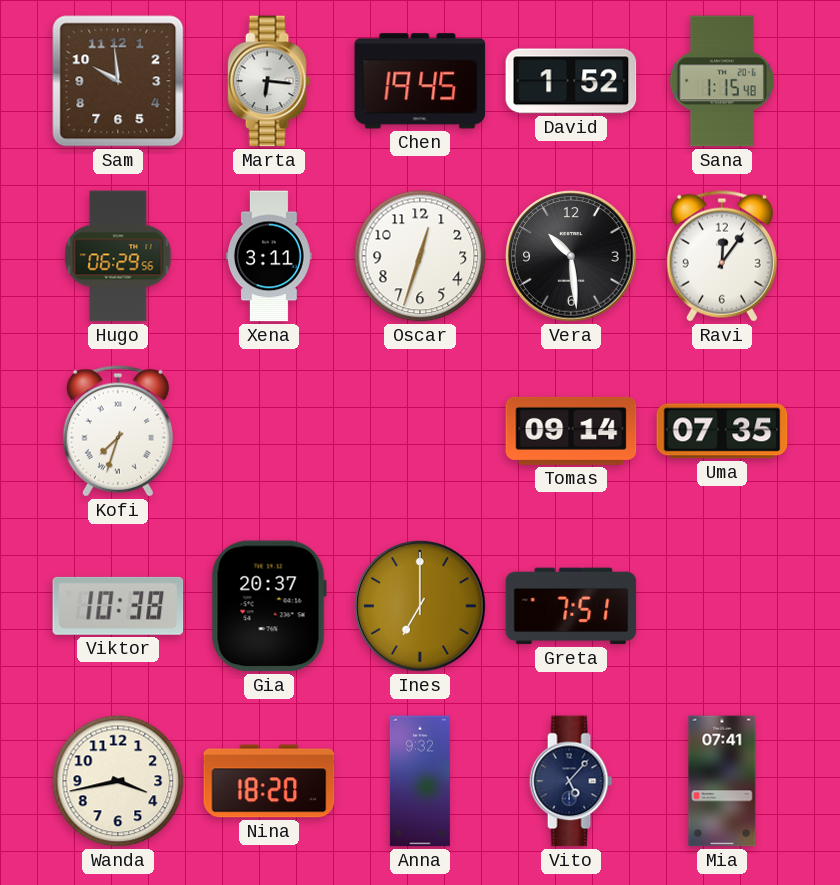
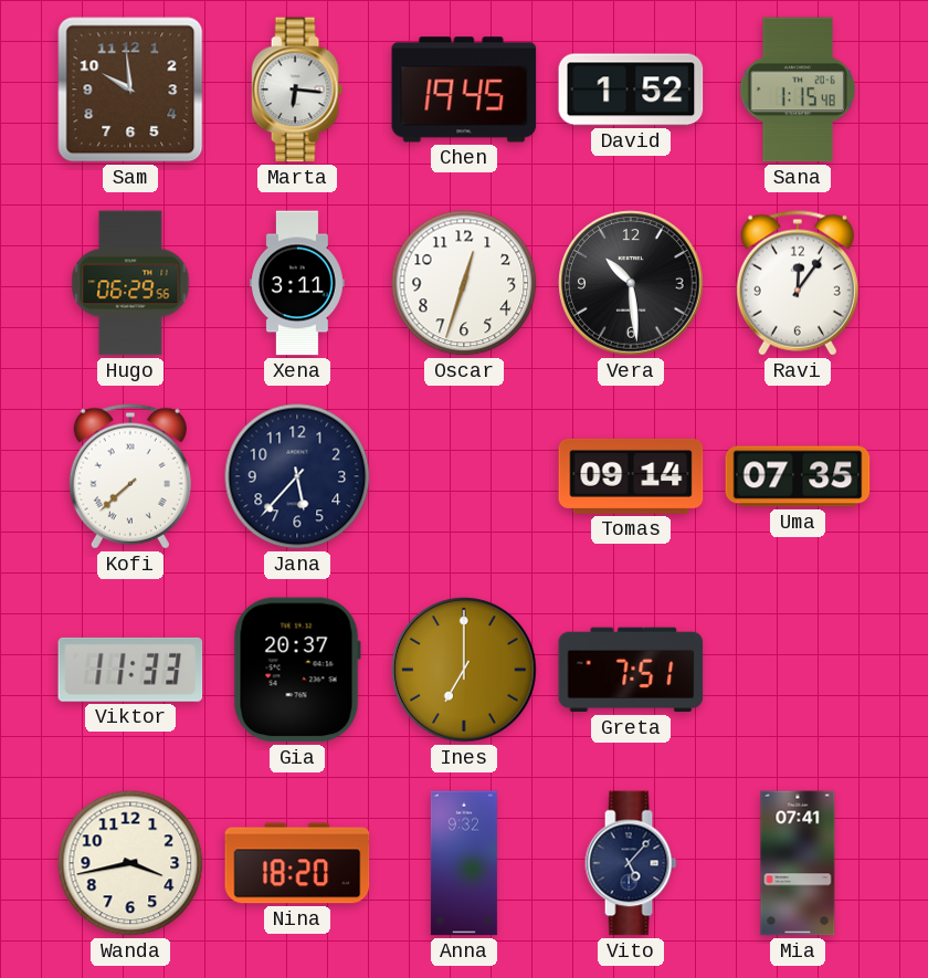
Kofi: 7:33 -> 7:38
Jana: none -> 5:37
Viktor: 10:38 -> 11:33
